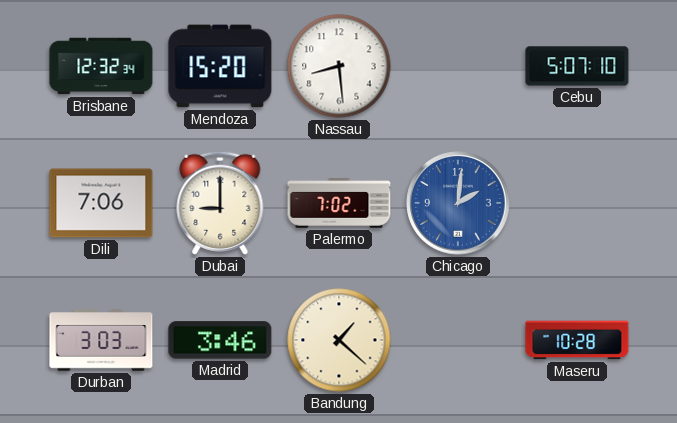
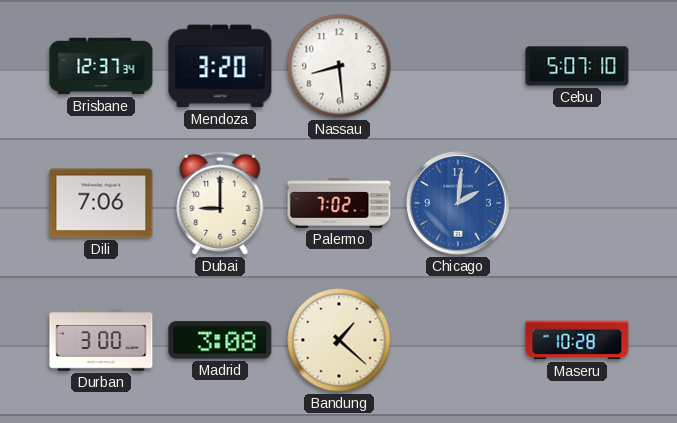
Brisbane: 12:32 -> 12:37
Mendoza: 15:20 -> 3:20
Durban: 3:03 -> 3:00
Madrid: 3:46 -> 3:08
